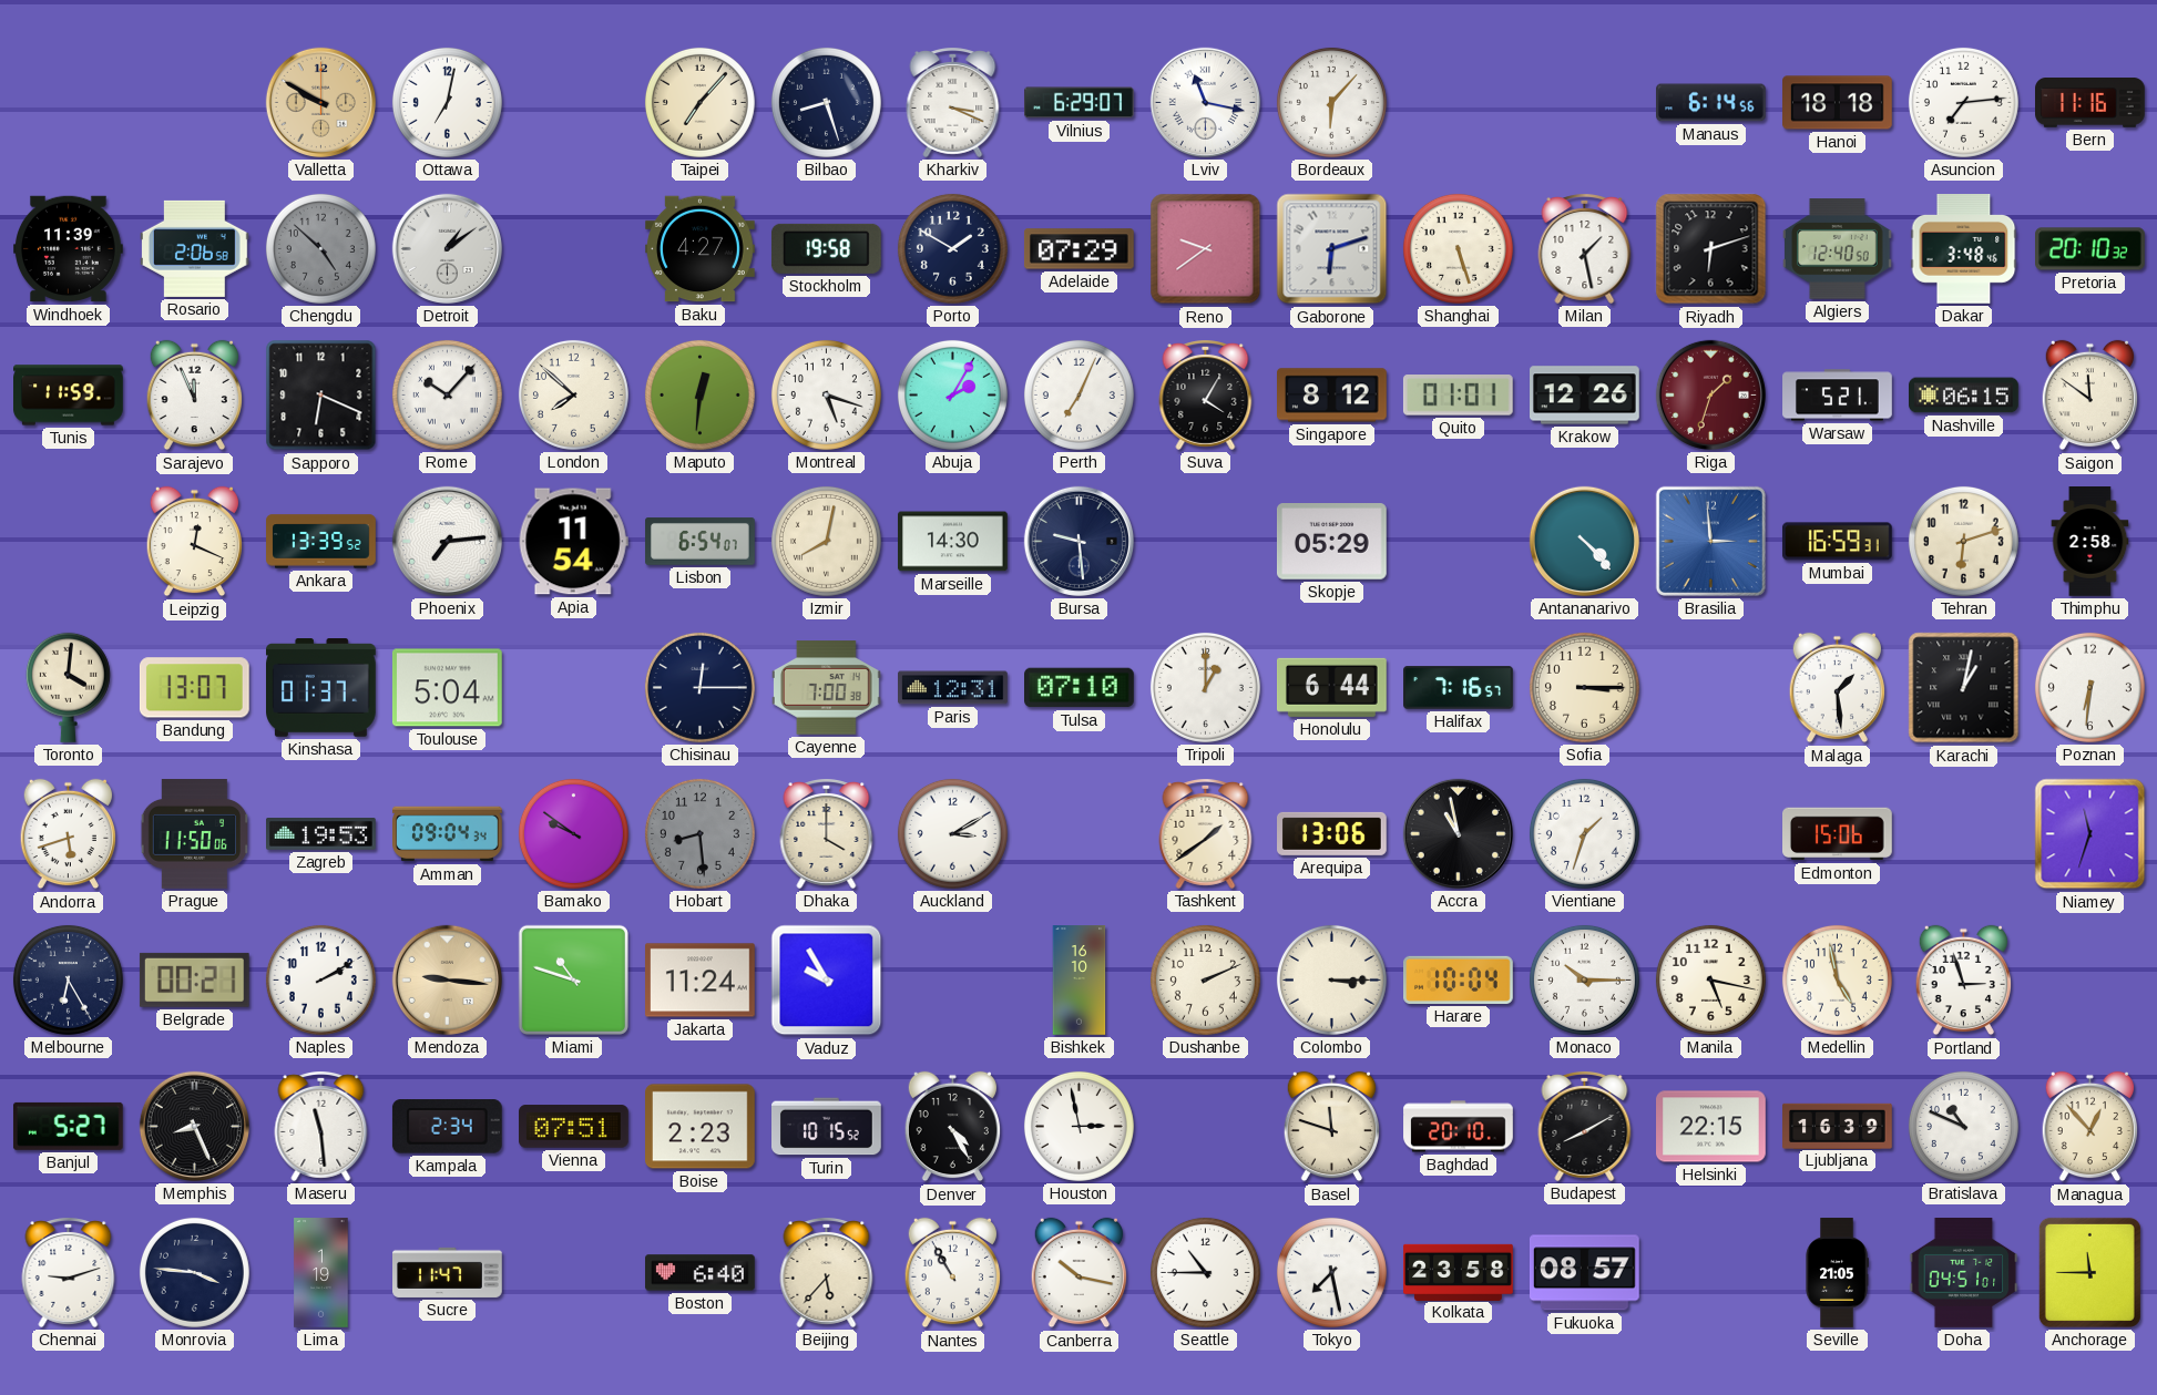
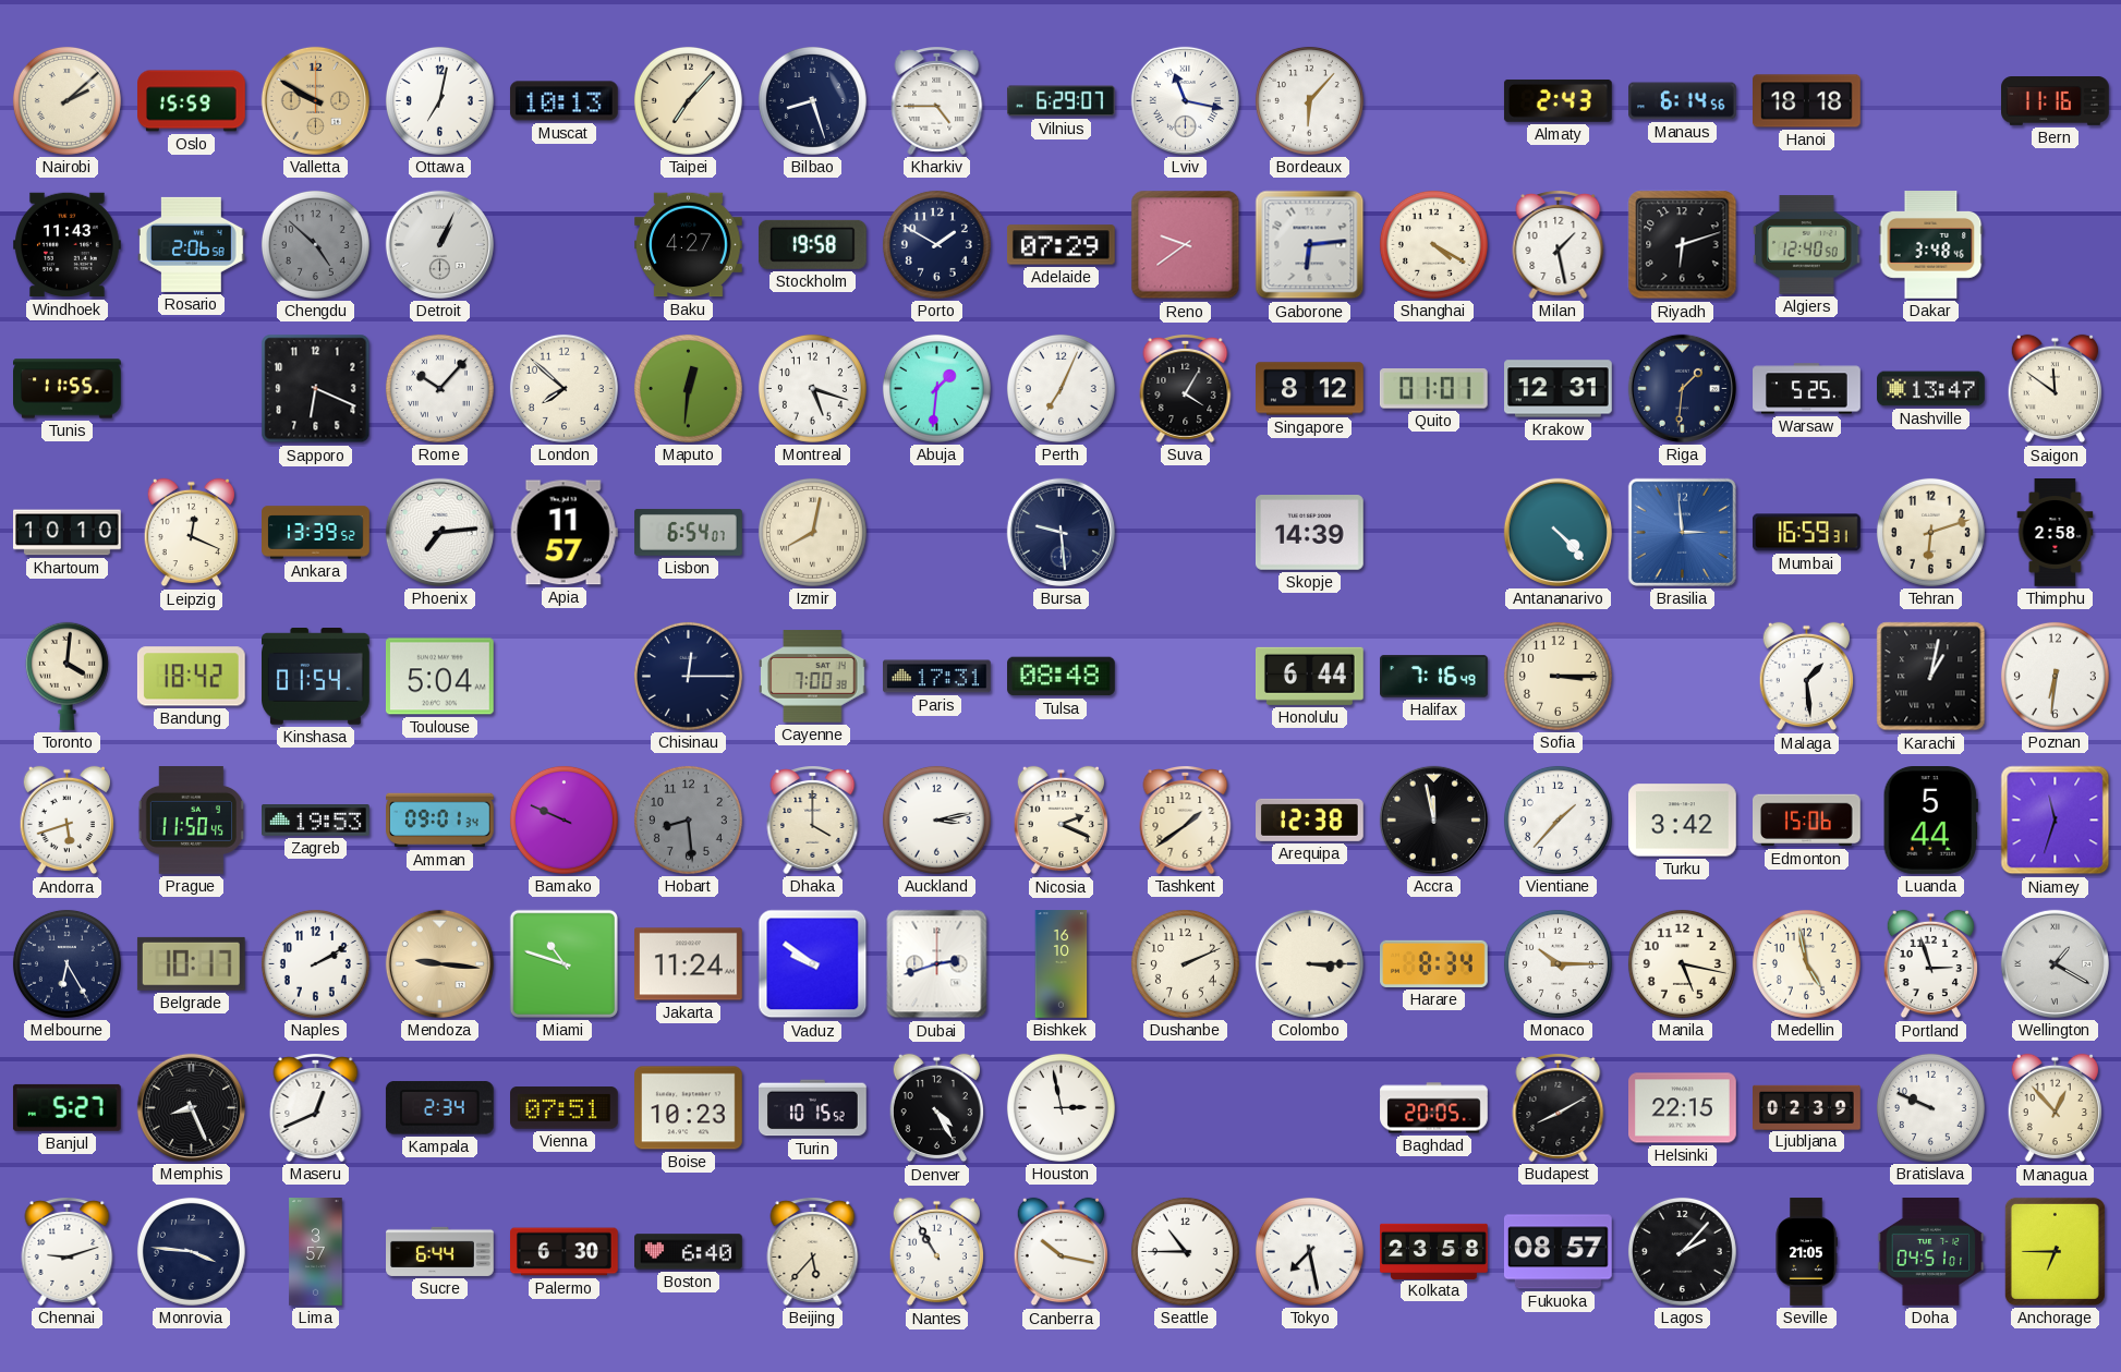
Nairobi: none -> 2:08
Oslo: none -> 15:59
Muscat: none -> 10:13
Kharkiv: 3:19 -> 4:45
Almaty: none -> 2:43
Asuncion: 7:14 -> none
Windhoek: 11:39 -> 11:43
Detroit: 1:09 -> 1:04
Gaborone: 6:12 -> 6:14
Shanghai: 5:27 -> 4:20
Pretoria: 20:10 -> none
Tunis: 11:59 -> 11:55
Sarajevo: 11:56 -> none
Abuja: 2:05 -> 1:31
Krakow: 12:26 -> 12:31
Riga: 1:33 -> 1:31
Riga dial: burgundy -> navy
Warsaw: 5:21 -> 5:25
Nashville: 06:15 -> 13:47
Khartoum: none -> 10:10
Apia: 11:54 -> 11:57
Marseille: 14:30 -> none
Skopje: 05:29 -> 14:39
Bandung: 13:07 -> 18:42
Kinshasa: 01:37 -> 01:54
Paris: 12:31 -> 17:31
Tulsa: 07:10 -> 08:48
Tripoli: 1:00 -> none
Halifax: 7:16:57 -> 7:16:49
Prague: 11:50:06 -> 11:50:45
Amman: 09:04 -> 09:01
Bamako: 9:51 -> 9:49
Auckland: 3:10 -> 3:13
Nicosia: none -> 2:19
Arequipa: 13:06 -> 12:38
Accra: 10:58 -> 11:58
Vientiane: 1:33 -> 1:37
Turku: none -> 3:42
Luanda: none -> 5:44
Belgrade: 00:21 -> 10:17
Vaduz: 9:55 -> 9:51
Dubai: none -> 2:42
Harare: 10:04 -> 8:34
Wellington: none -> 1:20
Maseru: 11:29 -> 12:41
Boise: 2:23 -> 10:23
Basel: 11:48 -> none
Baghdad: 20:10 -> 20:05
Ljubljana: 16:39 -> 02:39
Bratislava: 10:49 -> 9:49
Lima: 1:19 -> 3:57
Sucre: 11:47 -> 6:44
Palermo: none -> 6:30
Lagos: none -> 2:07
Anchorage: 11:45 -> 6:45
